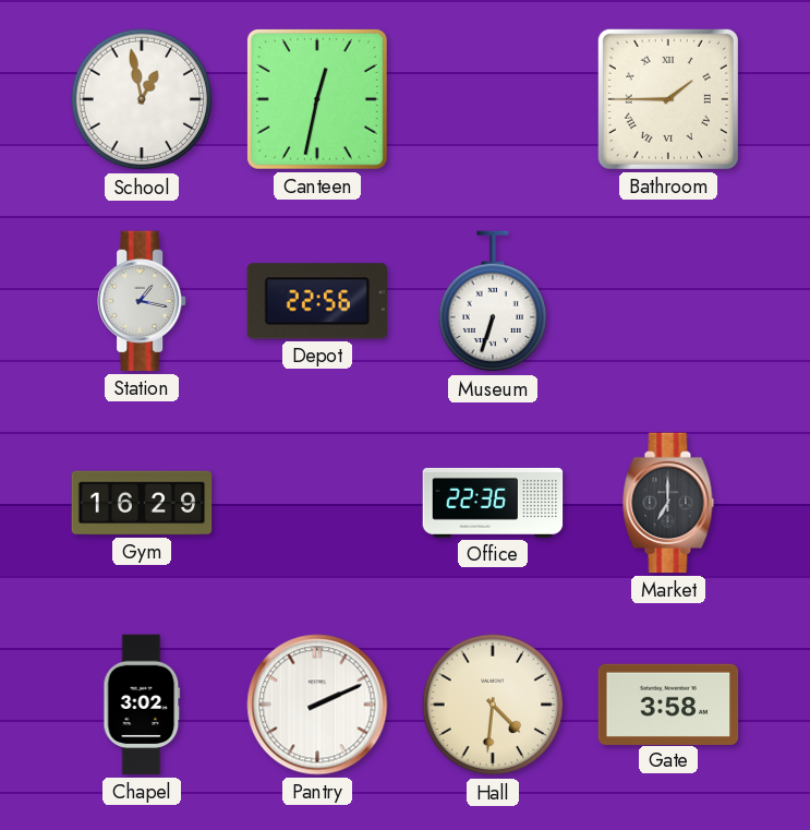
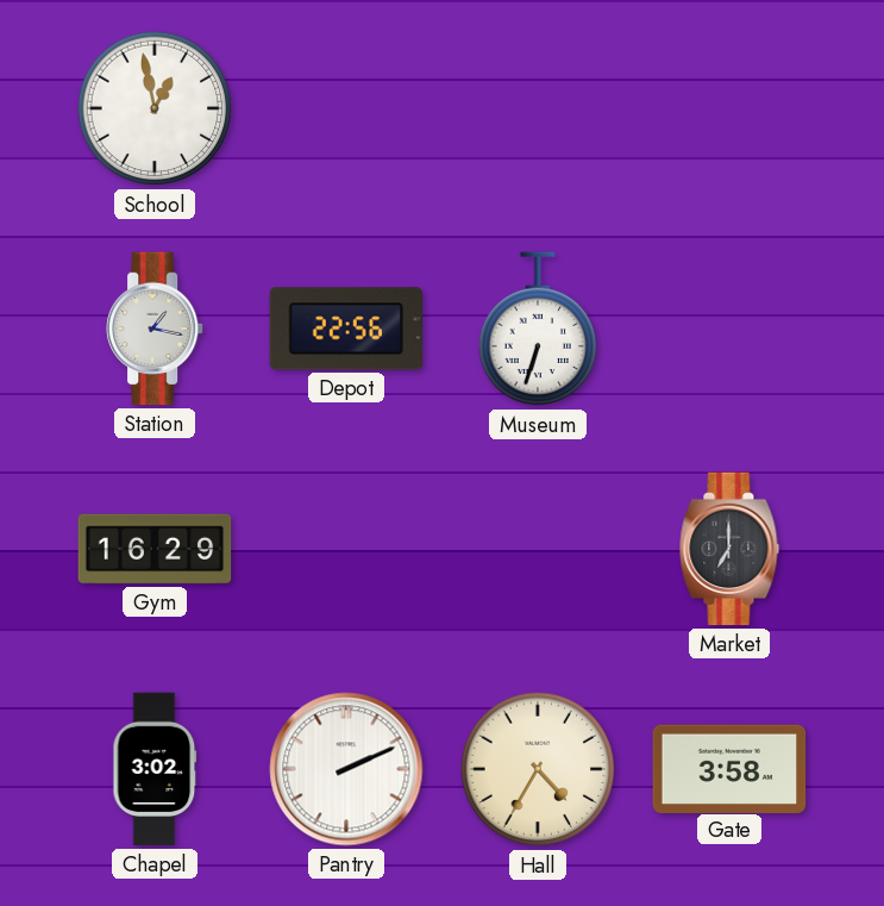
Canteen: 12:32 -> none
Bathroom: 1:45 -> none
Office: 22:36 -> none
Hall: 4:31 -> 4:35
